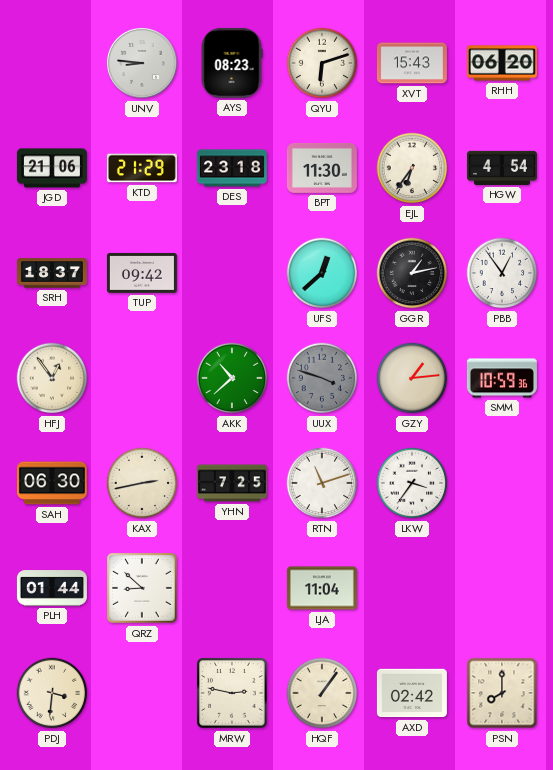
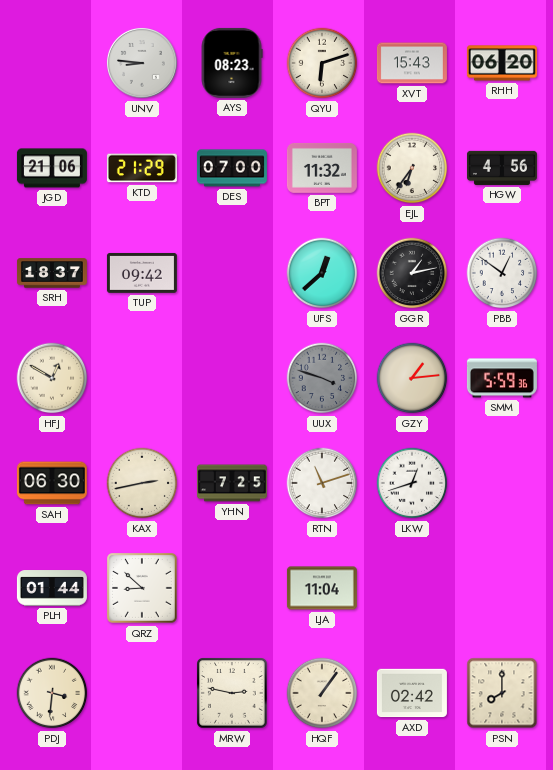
DES: 23:18 -> 07:00
BPT: 11:30 -> 11:32
HGW: 4:54 -> 4:56
PBB: 12:54 -> 12:51
HFJ: 12:54 -> 12:50
AKK: 10:38 -> none
SMM: 10:59 -> 5:59
LKW: 3:36 -> 12:42
